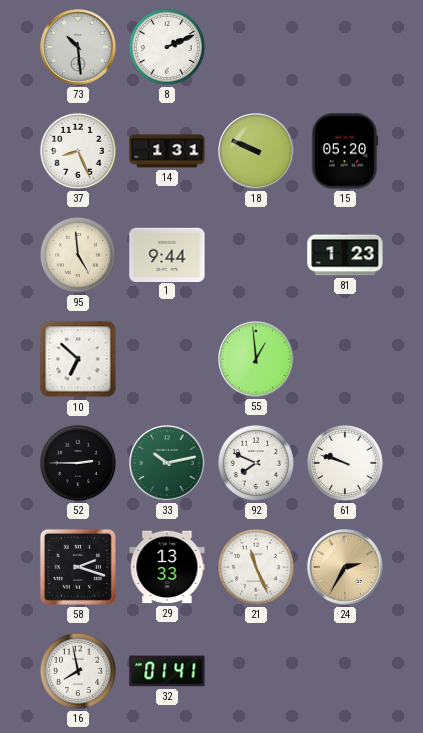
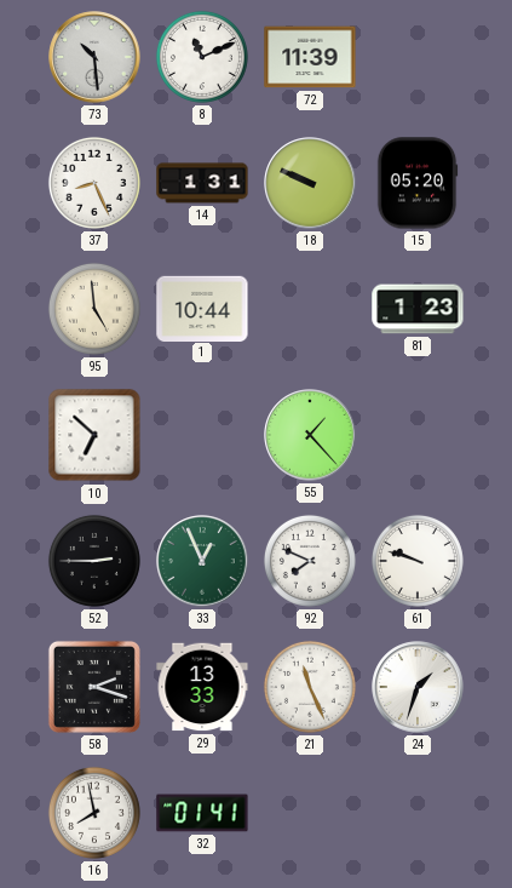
8: 2:11 -> 11:11
72: none -> 11:39
1: 9:44 -> 10:44
55: 12:59 -> 1:23
33: 10:13 -> 12:56
24: 2:35 -> 1:33
24 dial: champagne -> white
